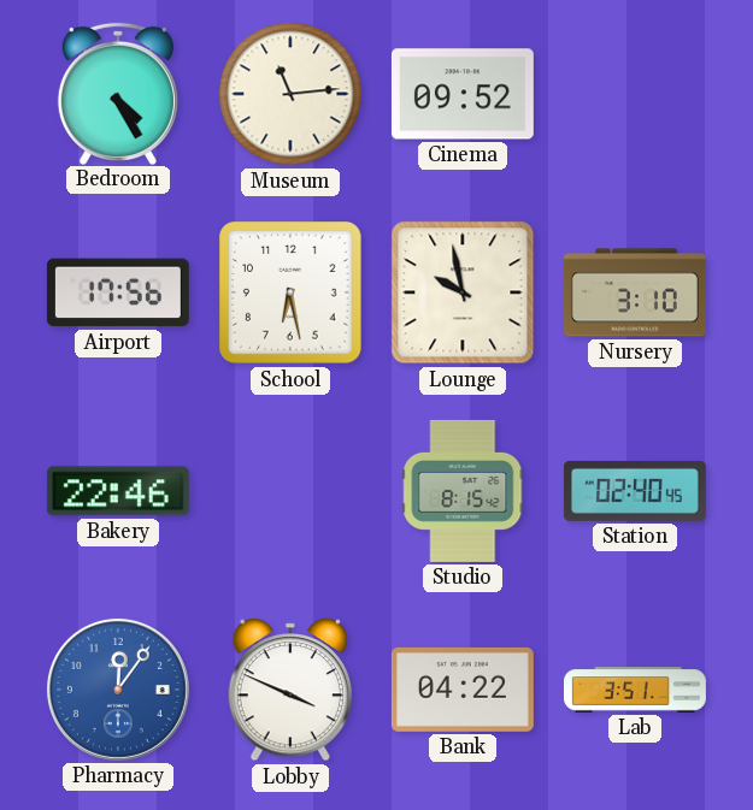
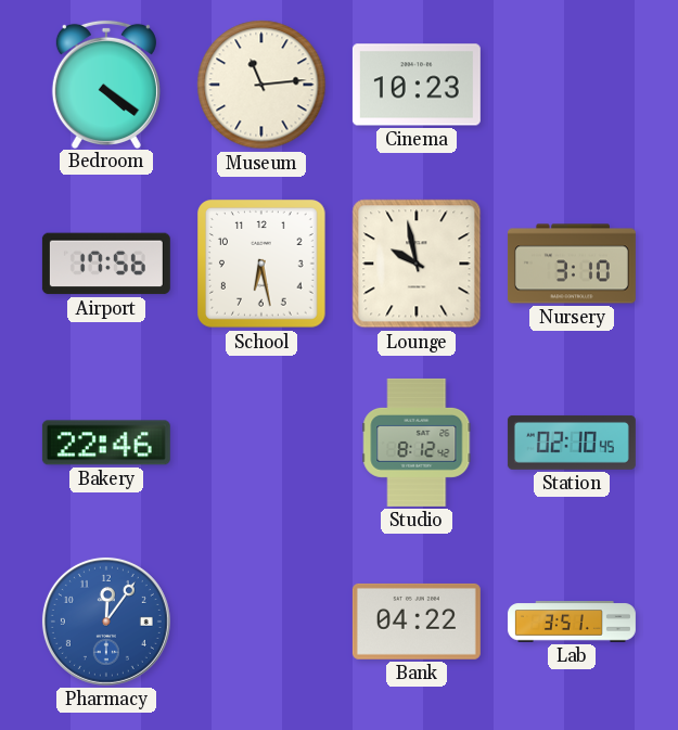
Bedroom: 4:25 -> 4:21
Cinema: 09:52 -> 10:23
Studio: 8:15 -> 8:12
Station: 02:40 -> 02:10
Lobby: 3:49 -> none
